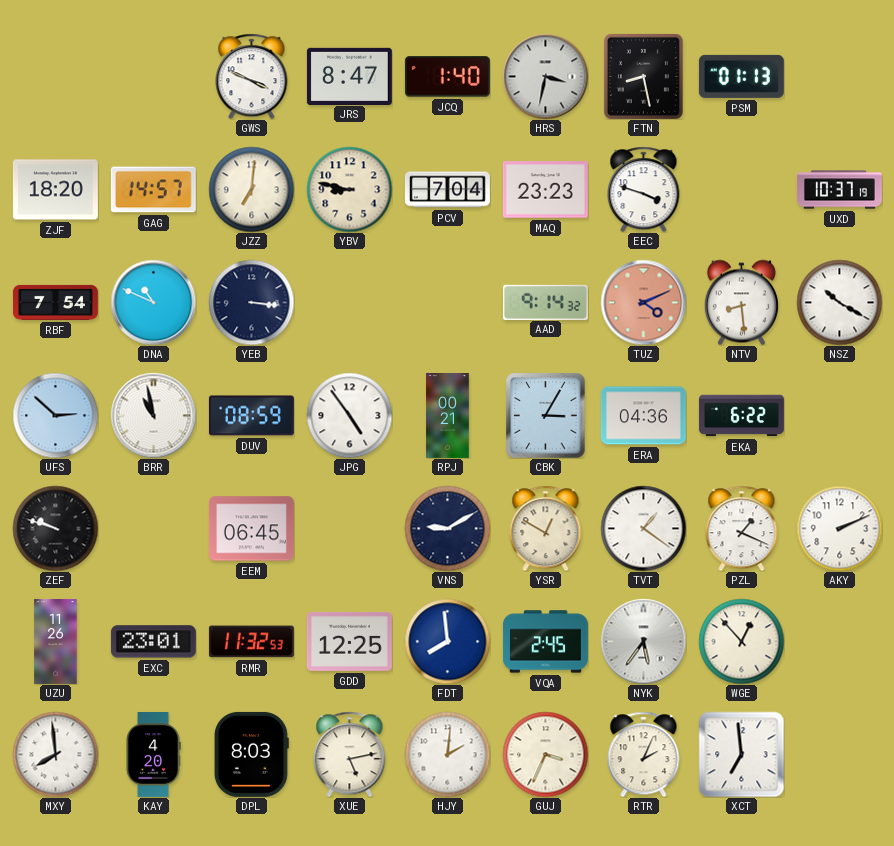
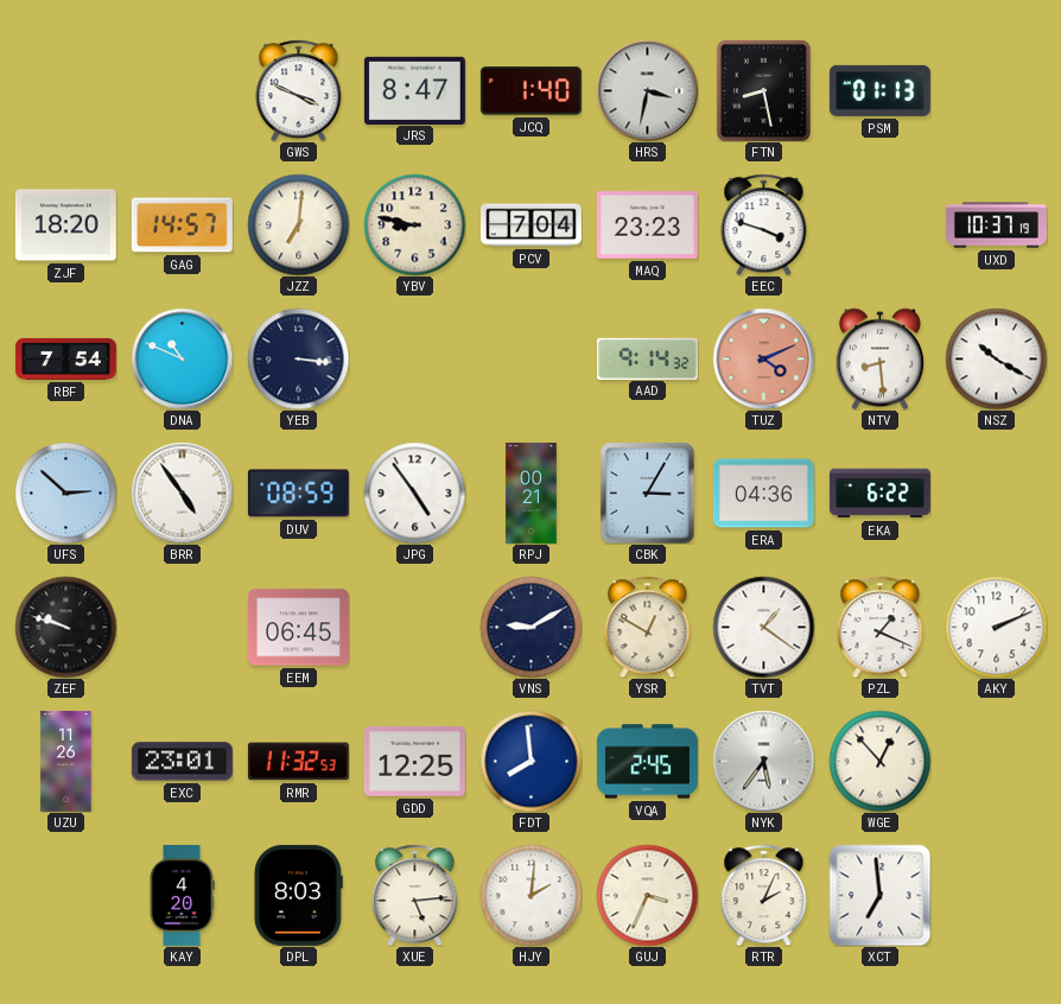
BRR: 10:58 -> 4:54
MXY: 7:59 -> none
XUE: 5:13 -> 5:14
